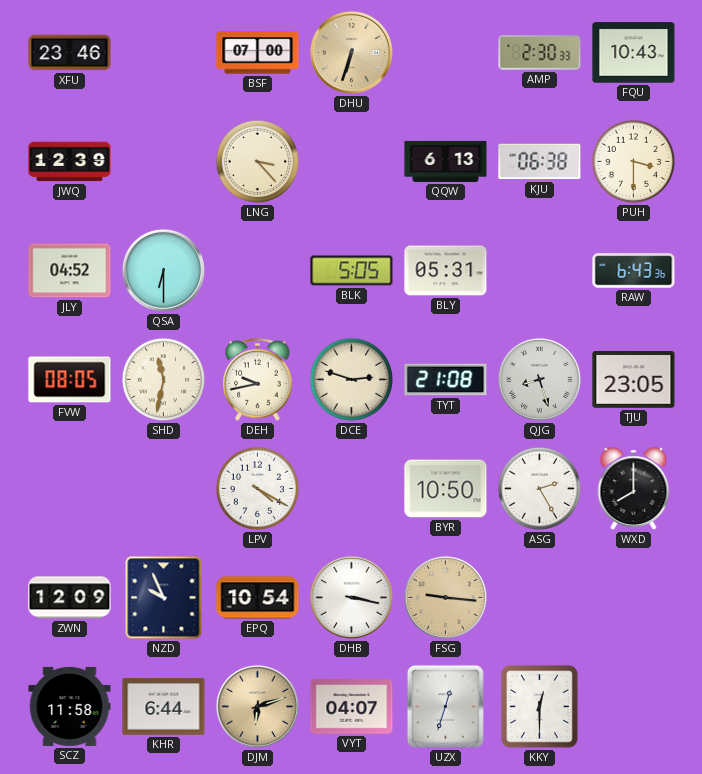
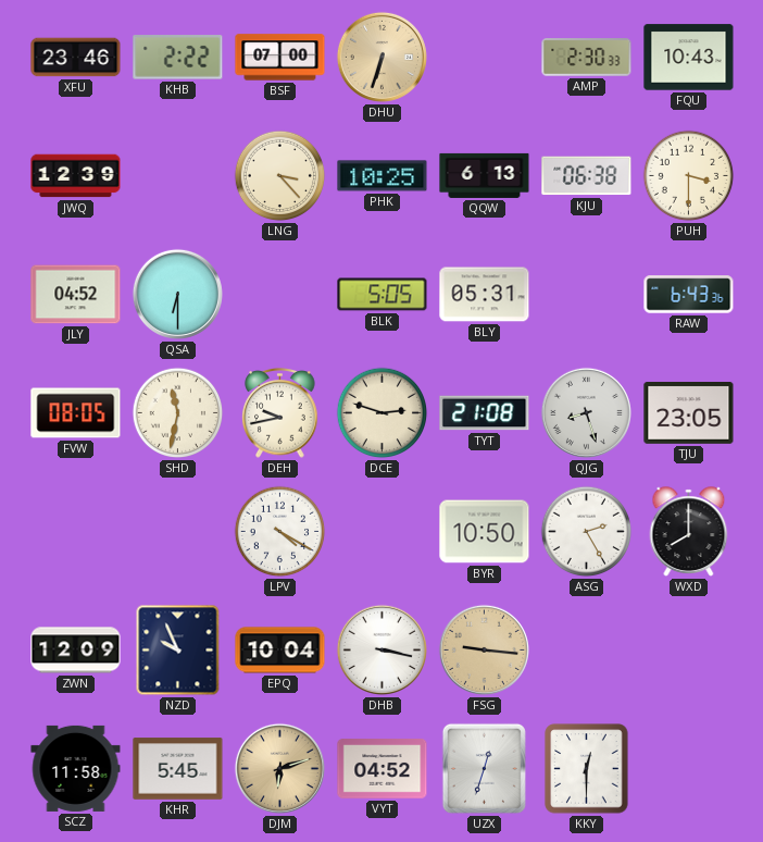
KHB: none -> 2:22
PHK: none -> 10:25
EPQ: 10:54 -> 10:04
KHR: 6:44 -> 5:45
VYT: 04:07 -> 04:52
